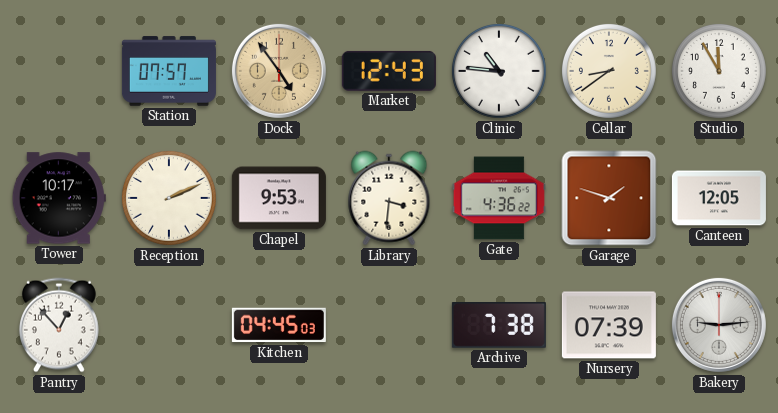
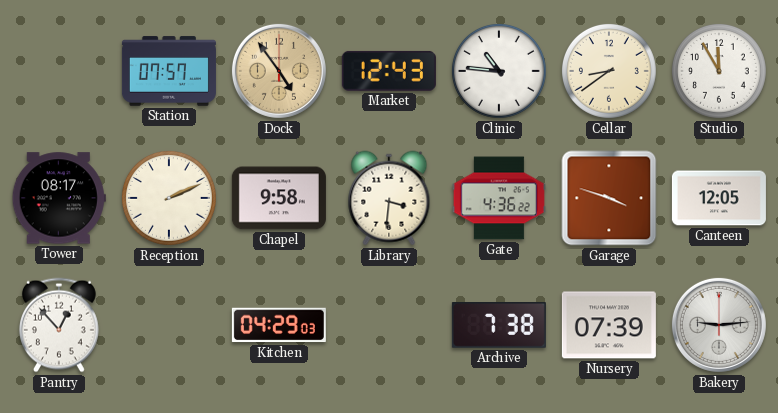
Tower: 10:17 -> 08:17
Chapel: 9:53 -> 9:58
Garage: 1:48 -> 3:48
Kitchen: 04:45 -> 04:29
